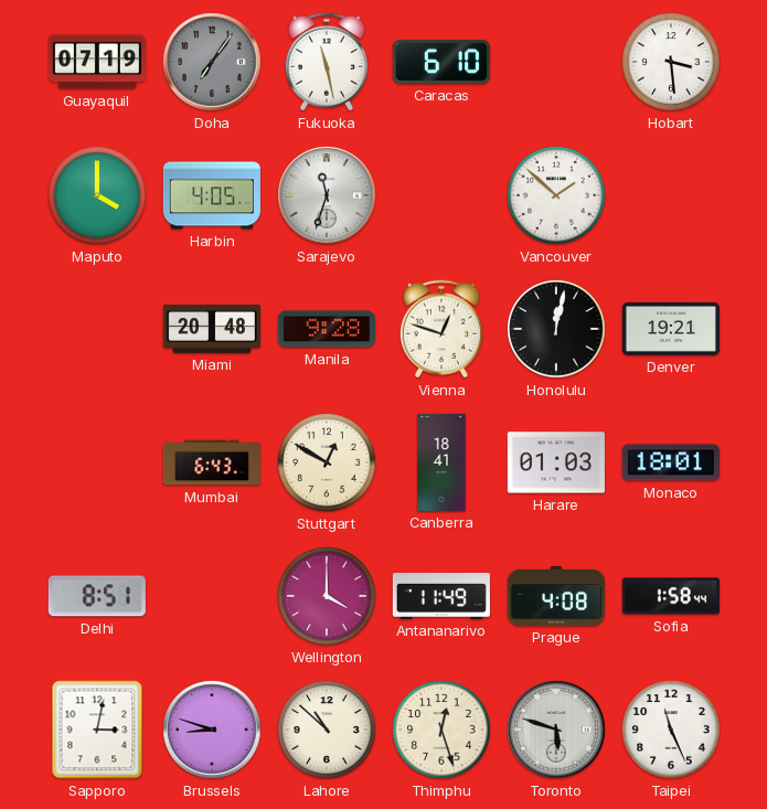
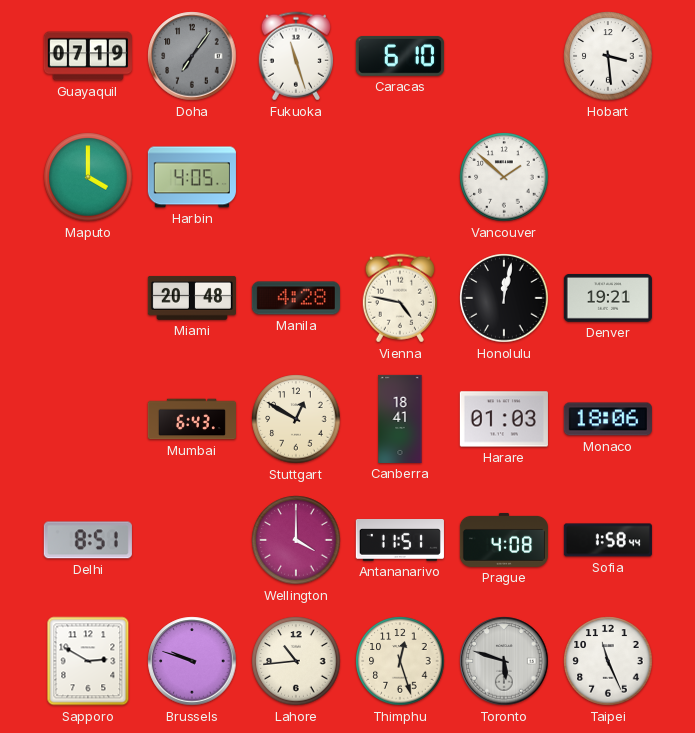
Fukuoka: 11:28 -> 11:27
Sarajevo: 11:33 -> none
Manila: 9:28 -> 4:28
Vienna: 12:48 -> 4:47
Monaco: 18:01 -> 18:06
Antananarivo: 11:49 -> 11:51
Sapporo: 3:02 -> 2:50
Brussels: 8:48 -> 9:48
Lahore: 10:52 -> 10:44
